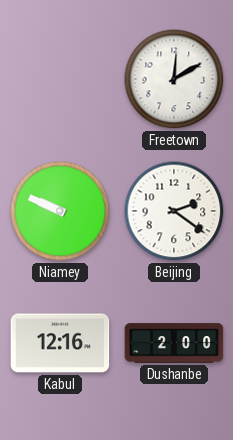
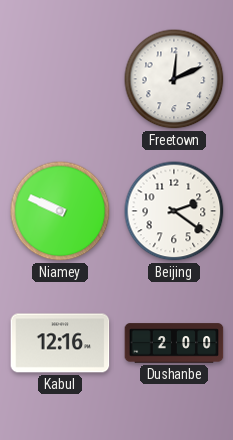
Freetown: 12:10 -> 12:11
